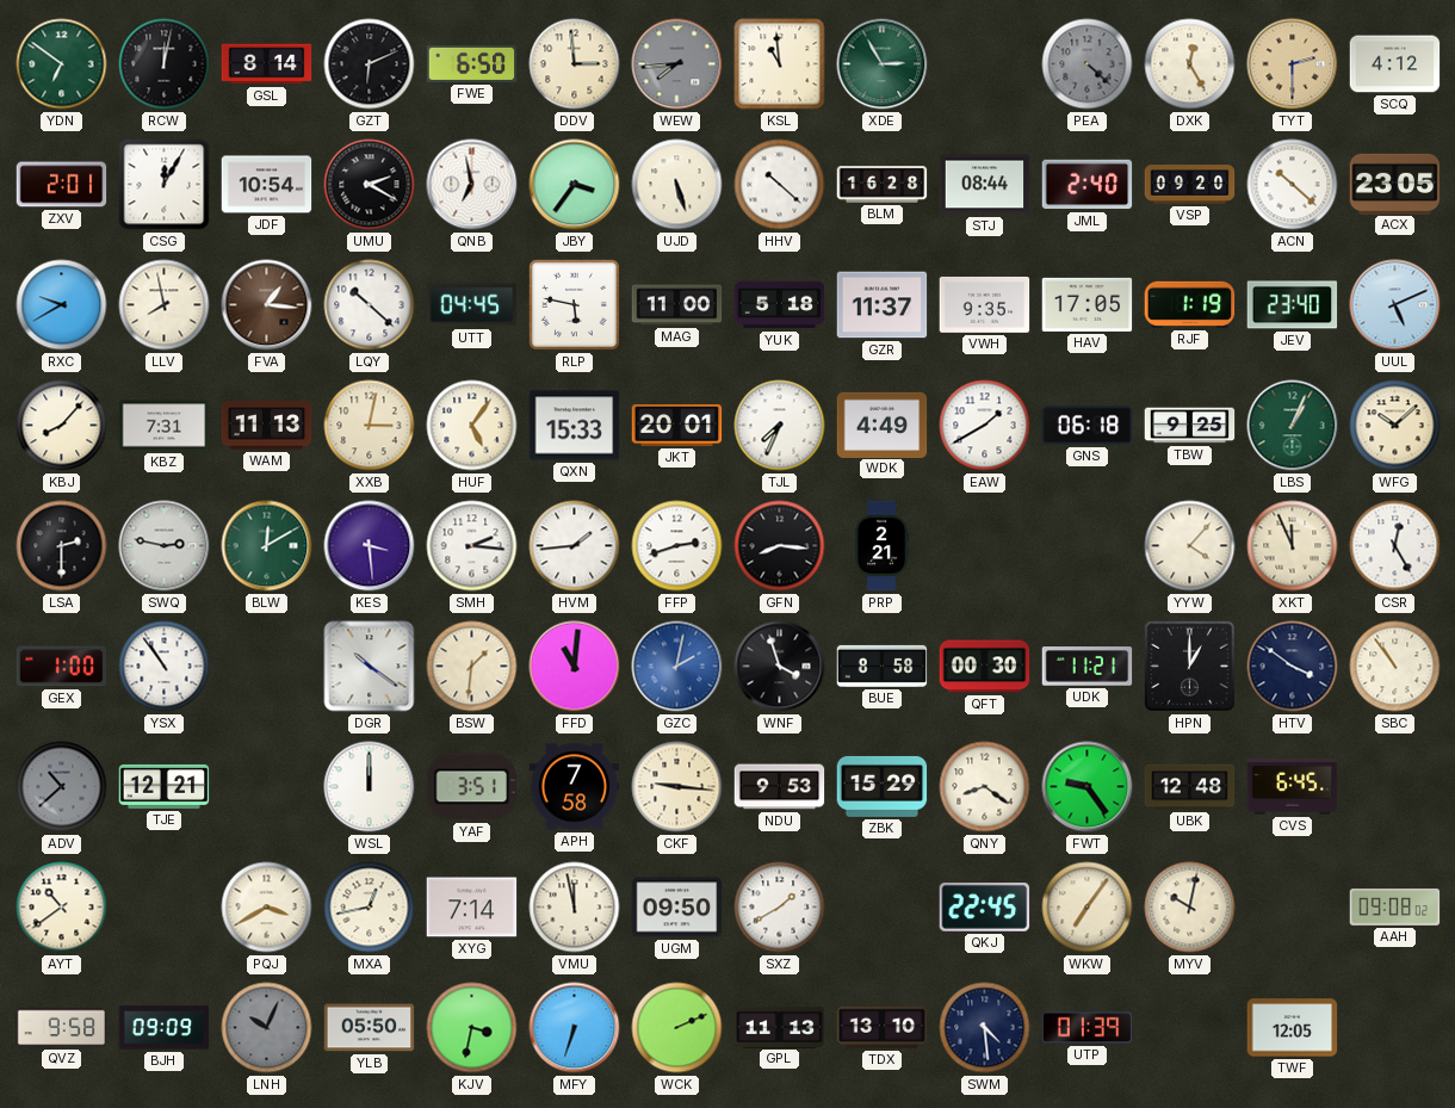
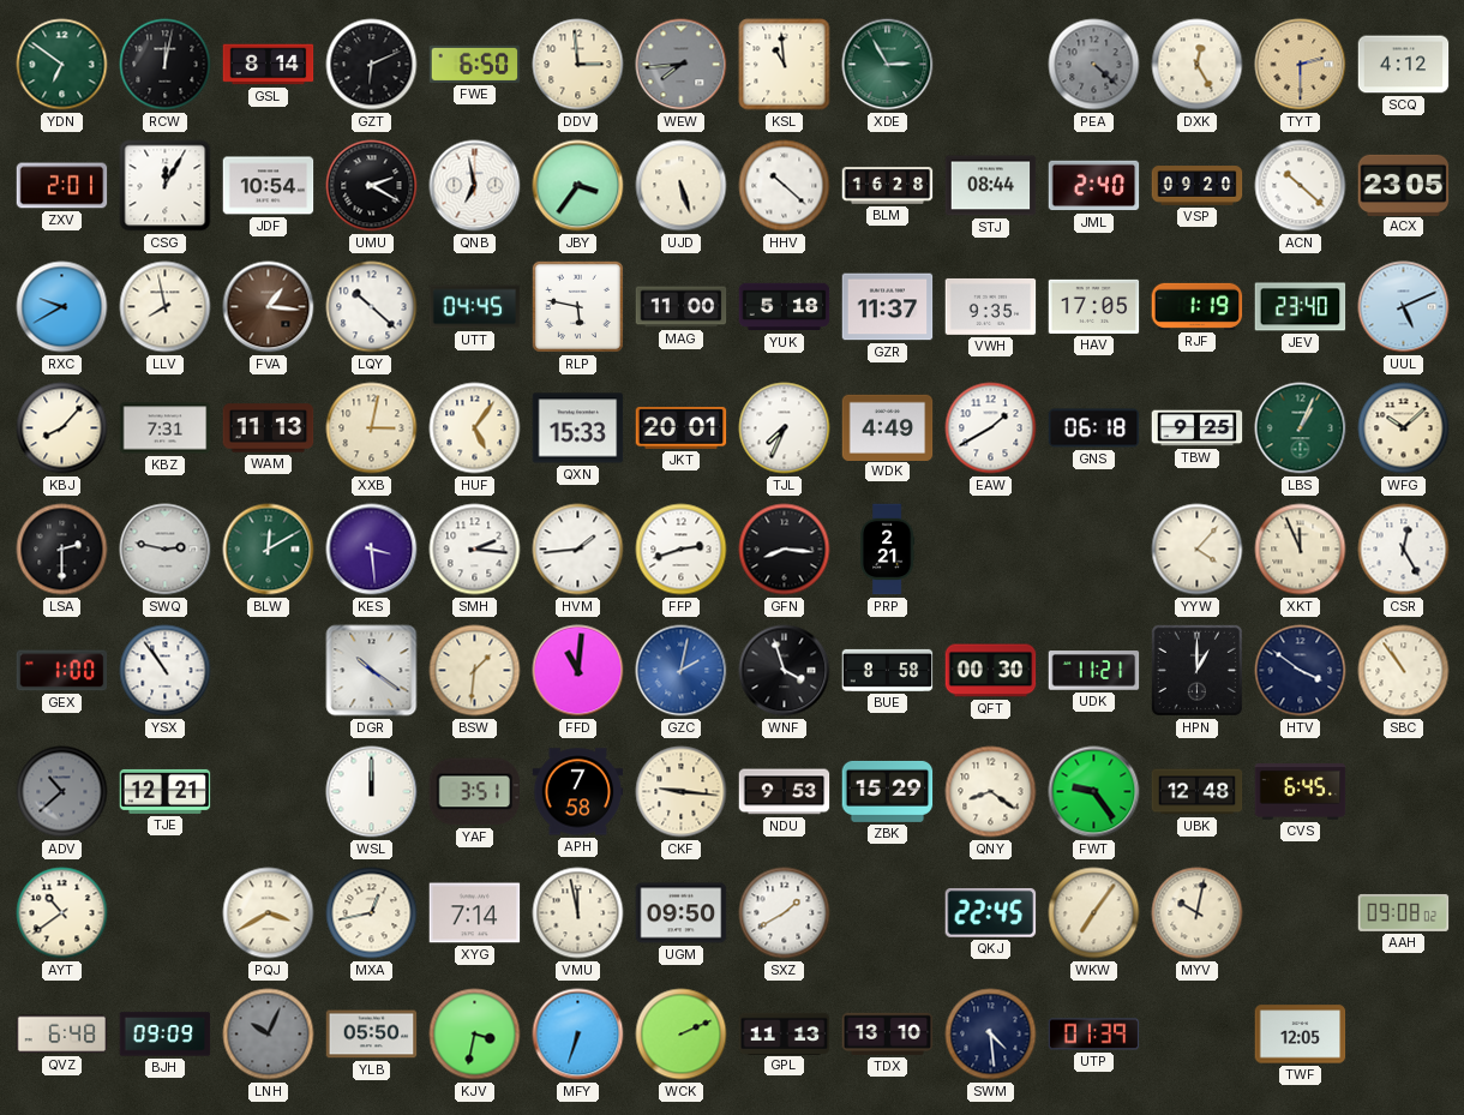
QVZ: 9:58 -> 6:48
